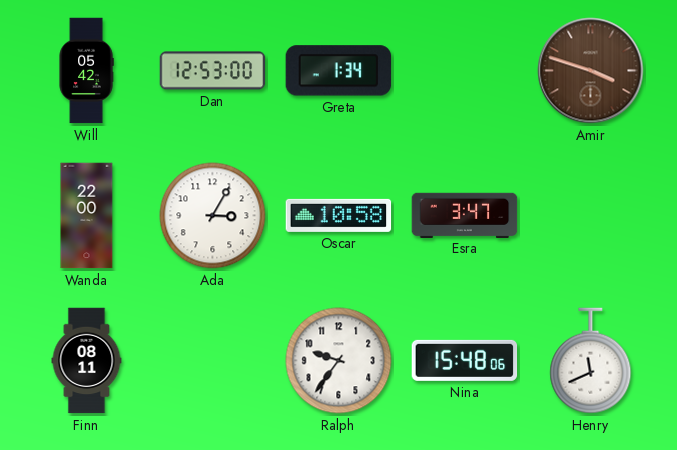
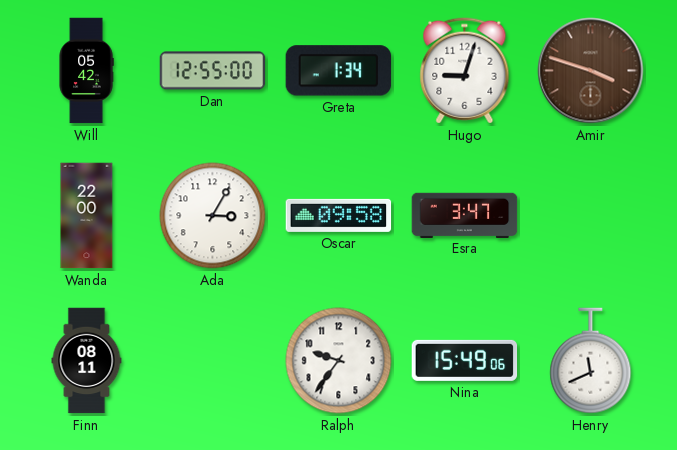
Dan: 12:53 -> 12:55
Hugo: none -> 9:03
Oscar: 10:58 -> 09:58
Nina: 15:48 -> 15:49
